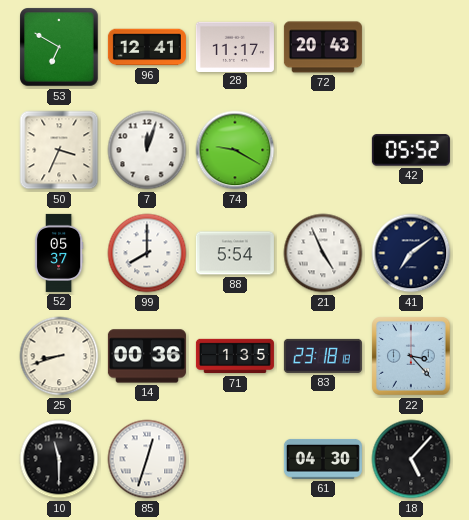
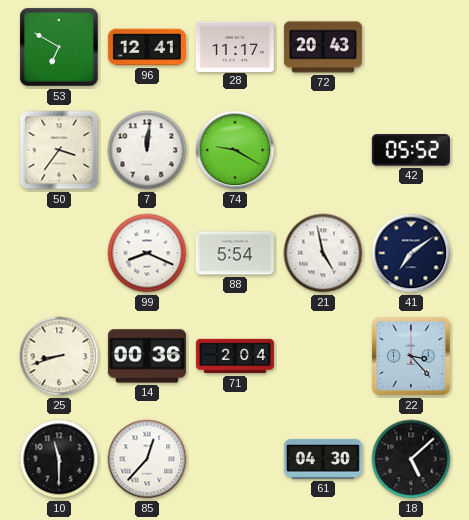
50: 3:34 -> 3:36
7: 12:03 -> 12:01
52: 05:37 -> none
99: 8:00 -> 8:19
21: 4:56 -> 4:58
71: 1:35 -> 2:04
83: 23:18 -> none
85: 12:33 -> 12:37
18: 5:07 -> 5:08
